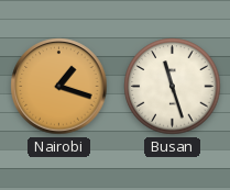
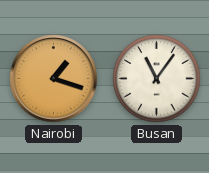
Busan: 11:27 -> 11:06
